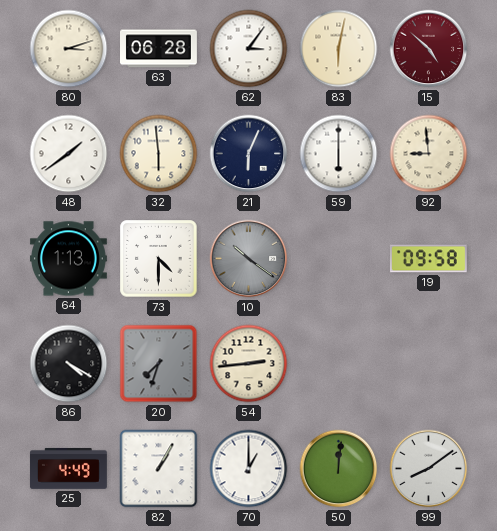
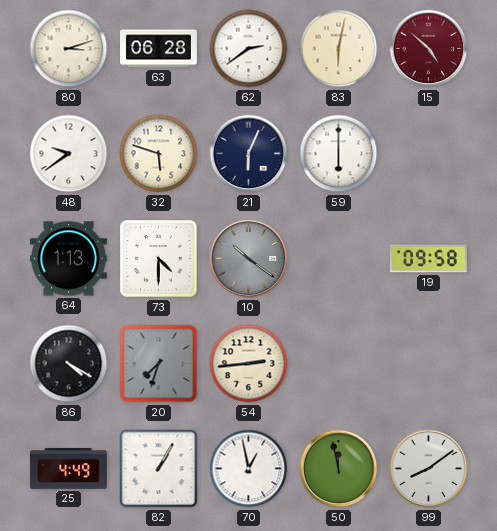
62: 3:06 -> 2:39
48: 1:39 -> 9:39
32: 5:59 -> 5:48
92: 8:59 -> none
70: 1:00 -> 12:58
50: 12:01 -> 11:58
